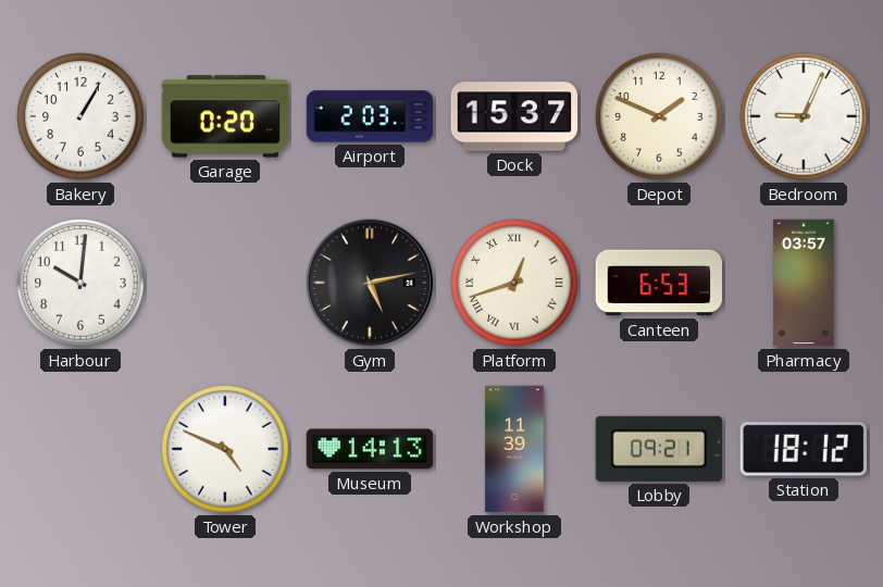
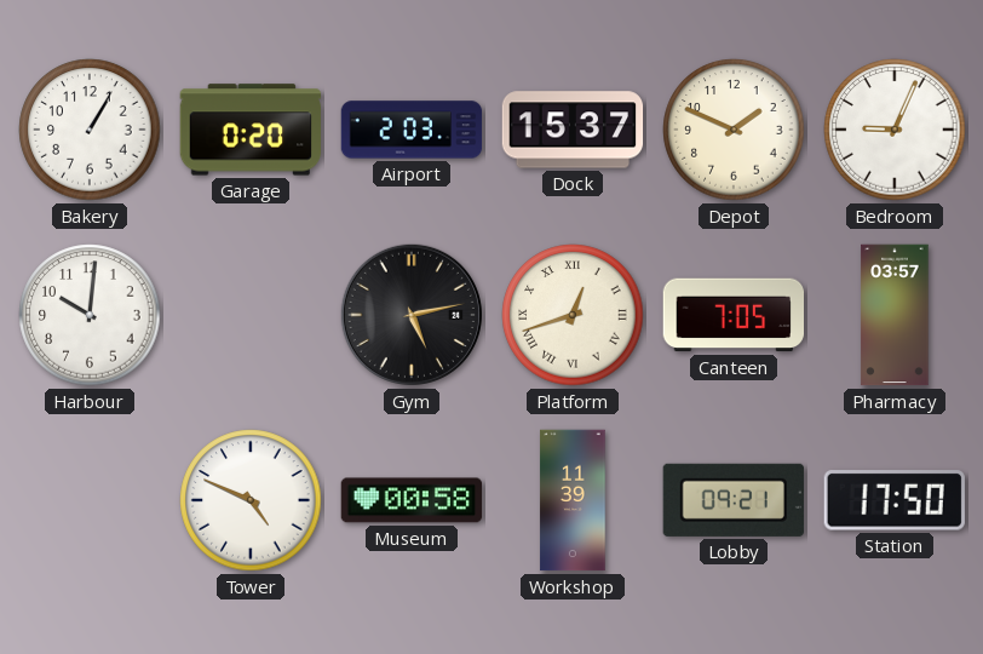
Canteen: 6:53 -> 7:05
Museum: 14:13 -> 00:58
Station: 18:12 -> 17:50
